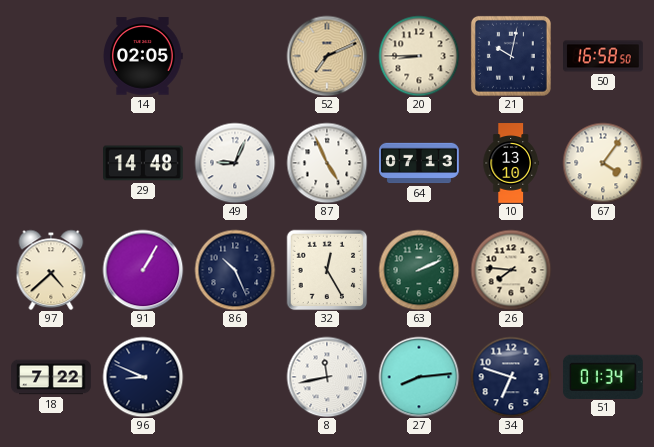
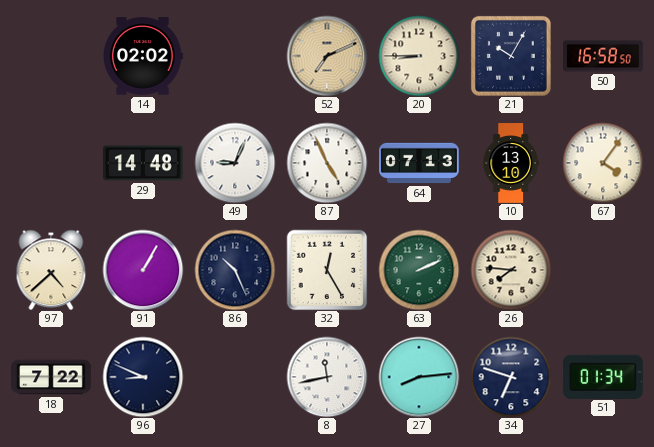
14: 02:05 -> 02:02
21: 10:02 -> 10:05
